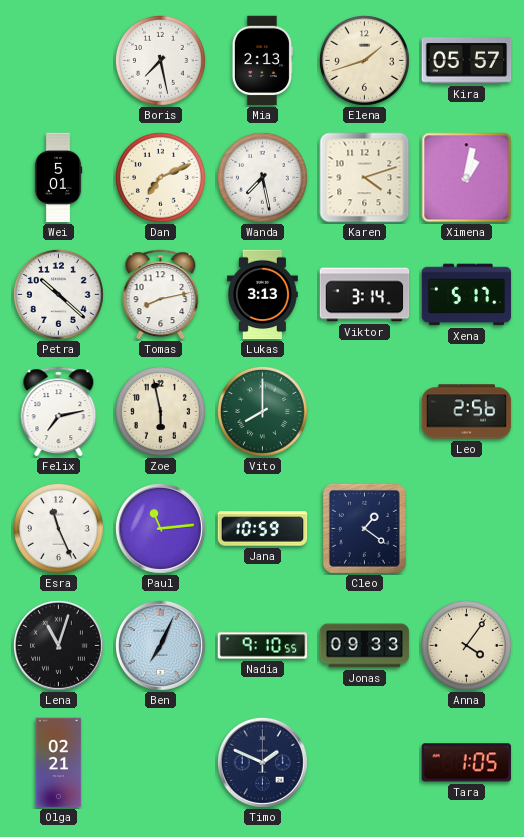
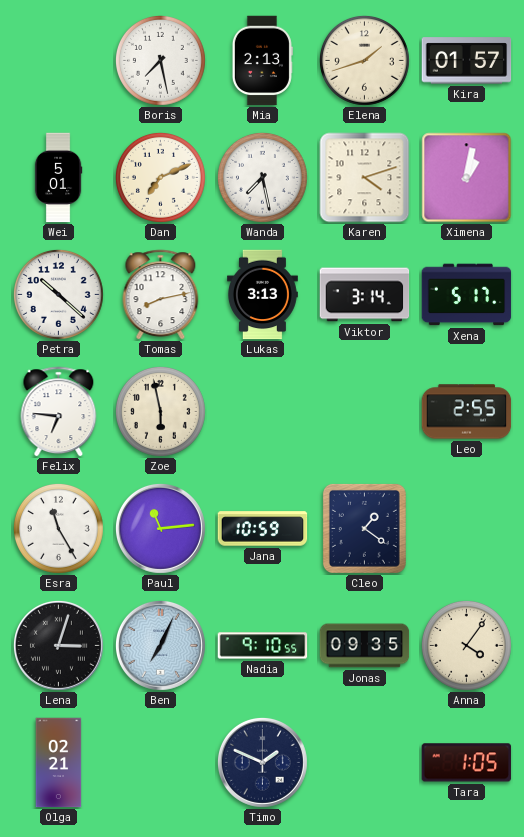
Kira: 05:57 -> 01:57
Felix: 7:13 -> 6:46
Vito: 8:00 -> none
Leo: 2:56 -> 2:55
Esra: 11:26 -> 11:25
Lena: 11:03 -> 3:03
Jonas: 09:33 -> 09:35
